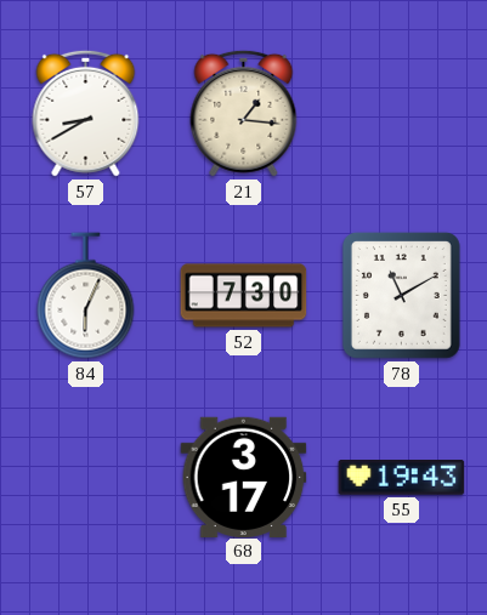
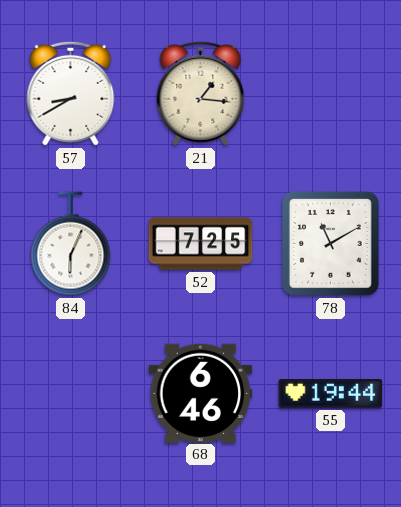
52: 7:30 -> 7:25
68: 3:17 -> 6:46
55: 19:43 -> 19:44
